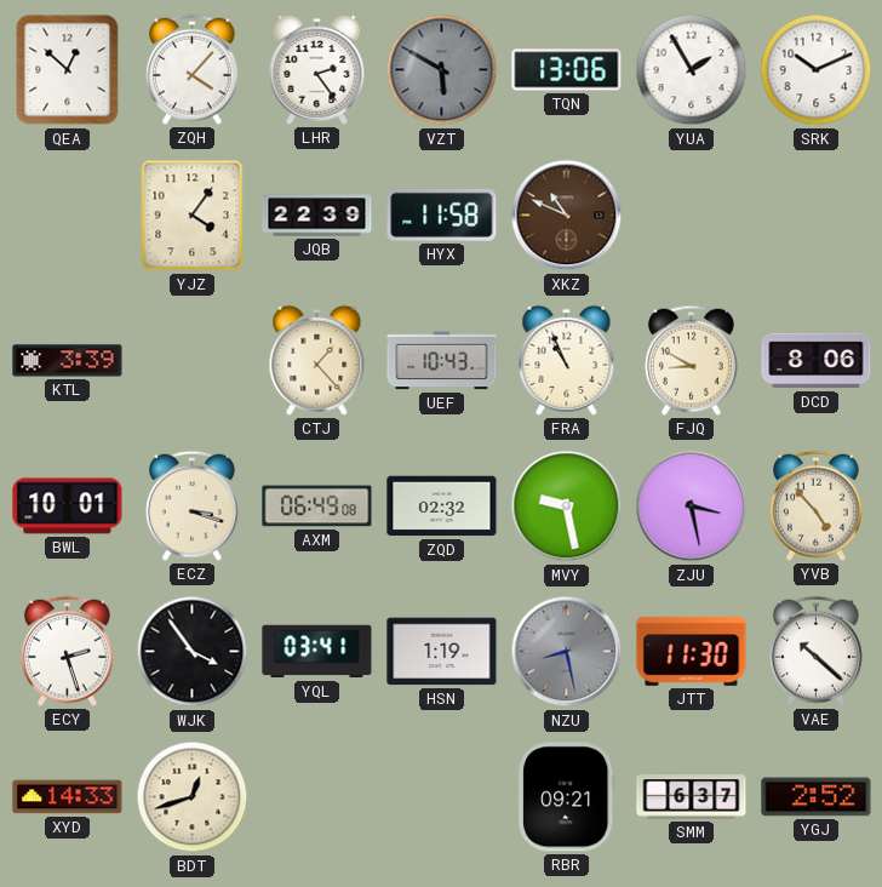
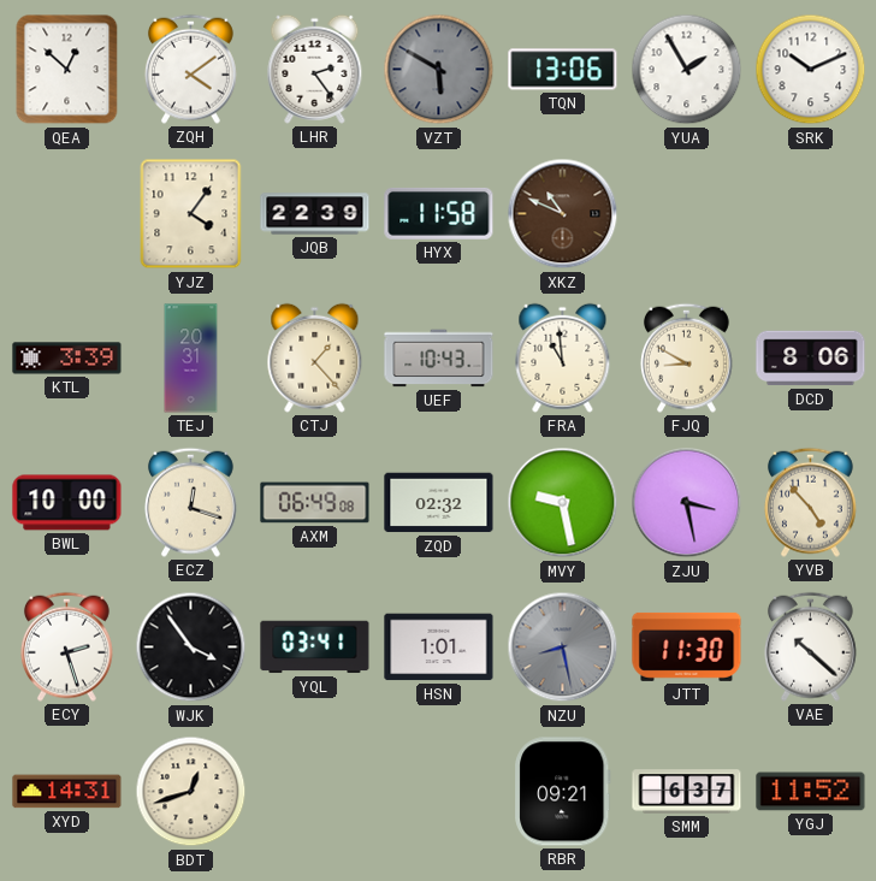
ZQH: 4:07 -> 4:09
TEJ: none -> 20:31
FRA: 10:56 -> 10:59
BWL: 10:01 -> 10:00
ECZ: 3:18 -> 12:18
HSN: 1:19 -> 1:01
XYD: 14:33 -> 14:31
YGJ: 2:52 -> 11:52
